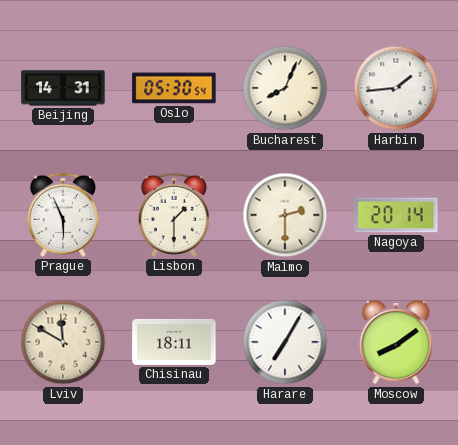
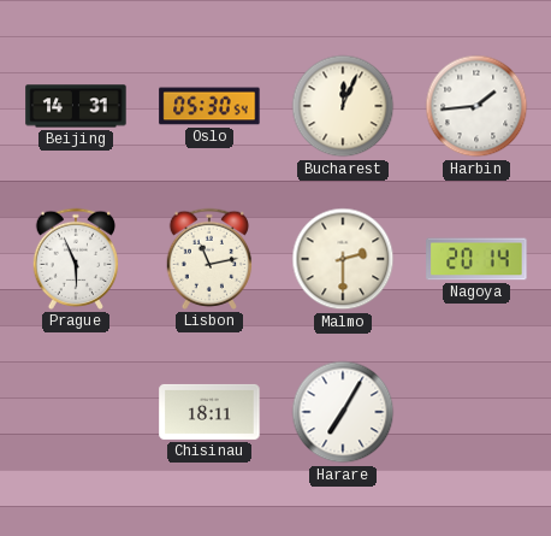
Bucharest: 8:04 -> 12:04
Lisbon: 1:30 -> 11:13
Lviv: 11:50 -> none
Moscow: 8:09 -> none
